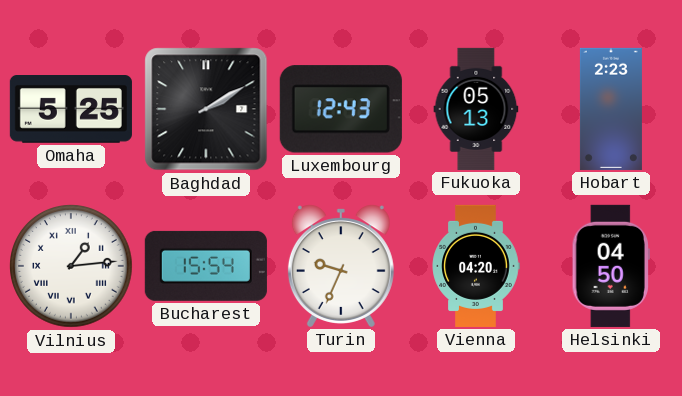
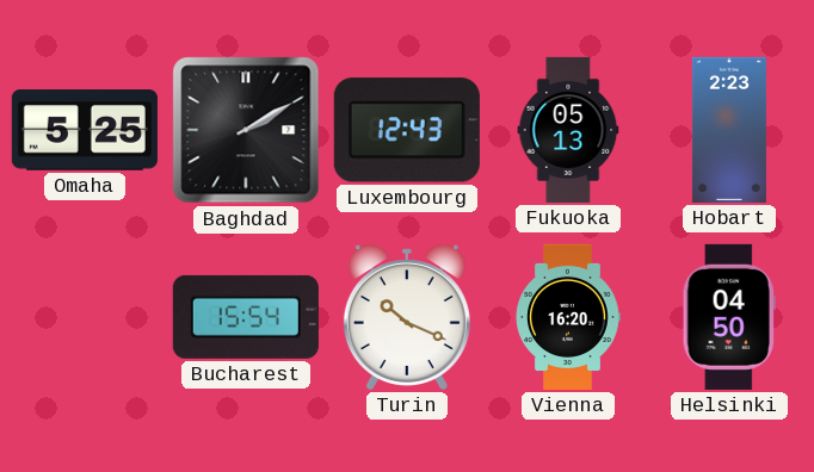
Vilnius: 1:14 -> none
Turin: 9:34 -> 10:19
Vienna: 04:20 -> 16:20
